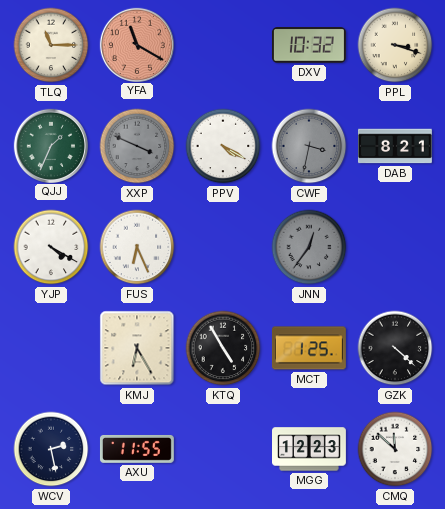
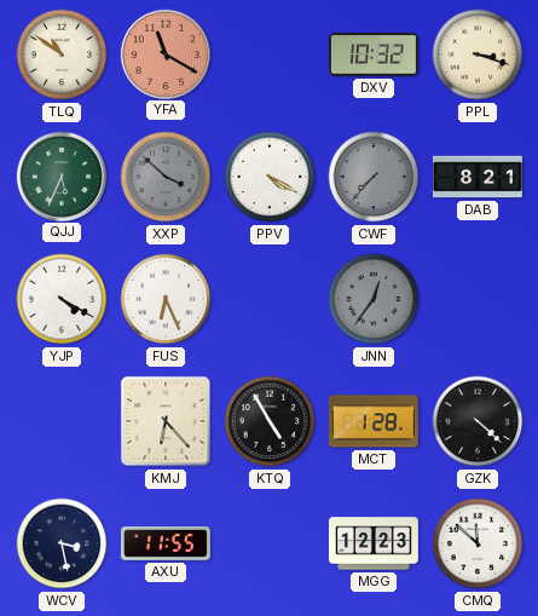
TLQ: 11:15 -> 10:51
QJJ: 1:34 -> 5:34
XXP: 3:49 -> 3:52
CWF: 3:32 -> 7:37
KMJ: 6:25 -> 6:23
MCT: 1:25 -> 1:28
WCV: 2:28 -> 3:28
